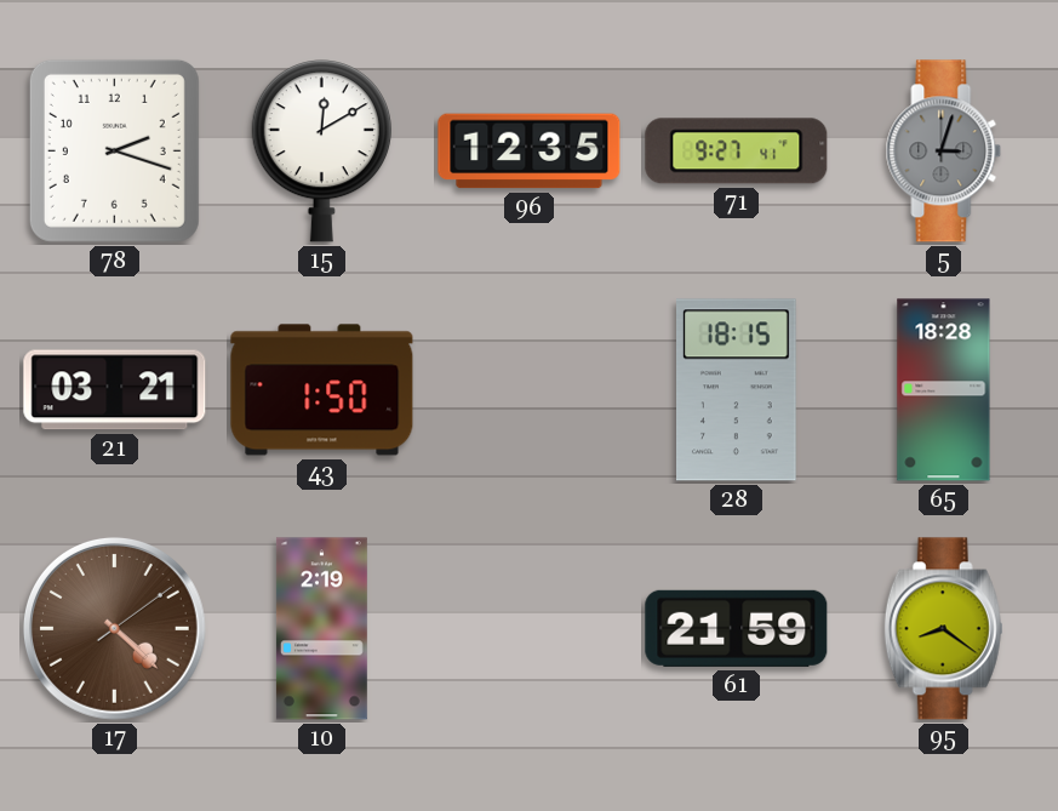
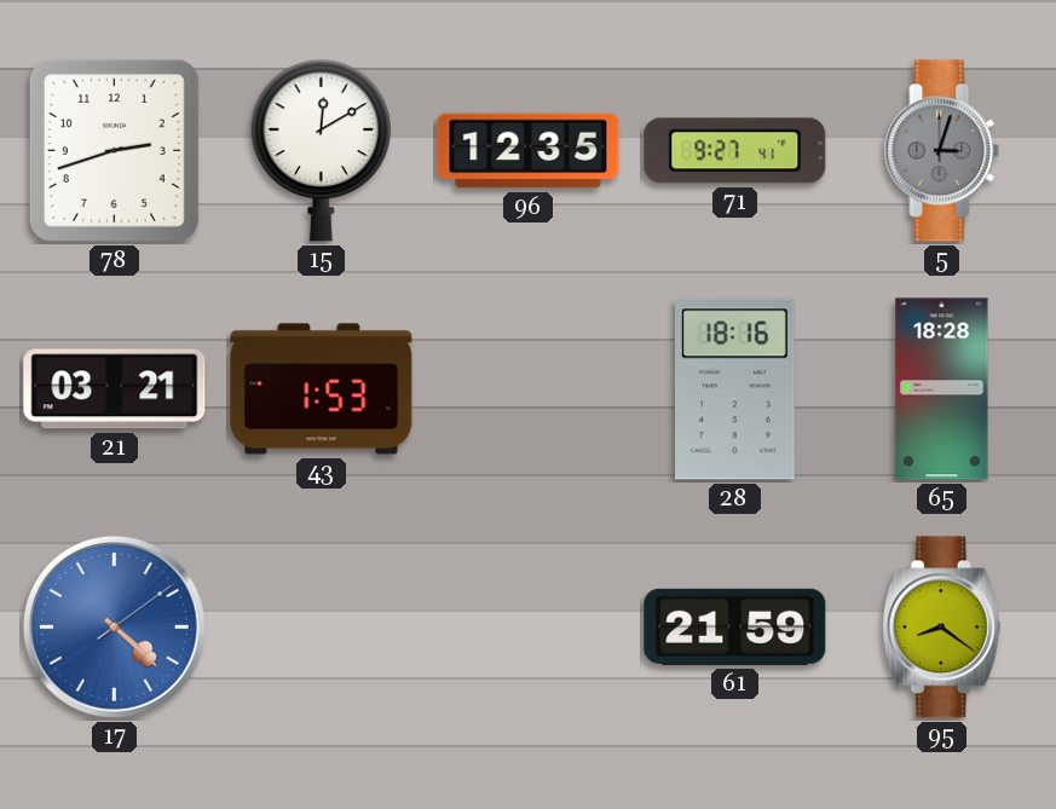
78: 2:18 -> 2:42
43: 1:50 -> 1:53
28: 18:15 -> 18:16
17 dial: brown -> blue
10: 2:19 -> none
